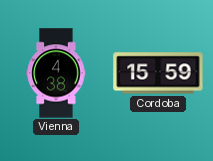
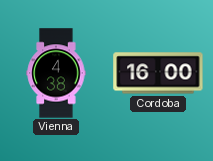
Cordoba: 15:59 -> 16:00
